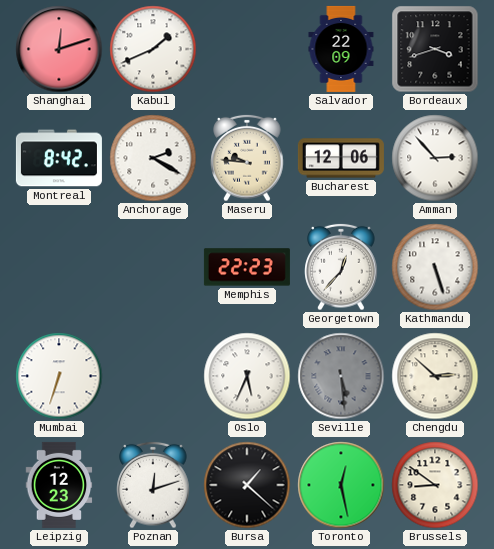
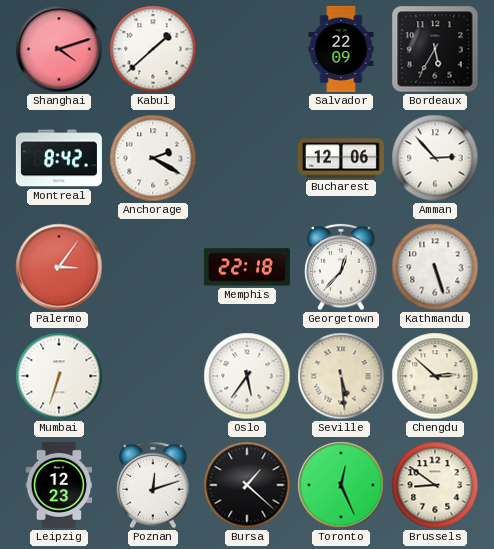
Shanghai: 12:12 -> 4:12
Kabul: 1:41 -> 1:38
Bordeaux: 3:42 -> 5:35
Maseru: 9:46 -> none
Palermo: none -> 3:06
Memphis: 22:23 -> 22:18
Oslo: 5:34 -> 5:36
Seville dial: grey -> cream
Toronto: 12:28 -> 12:26
